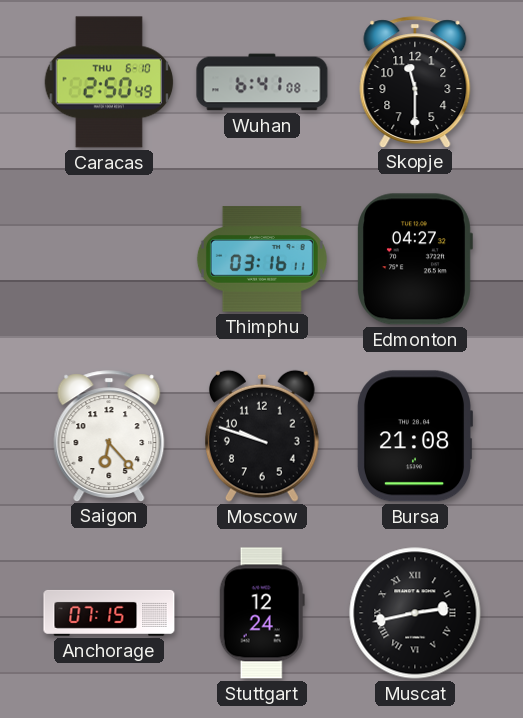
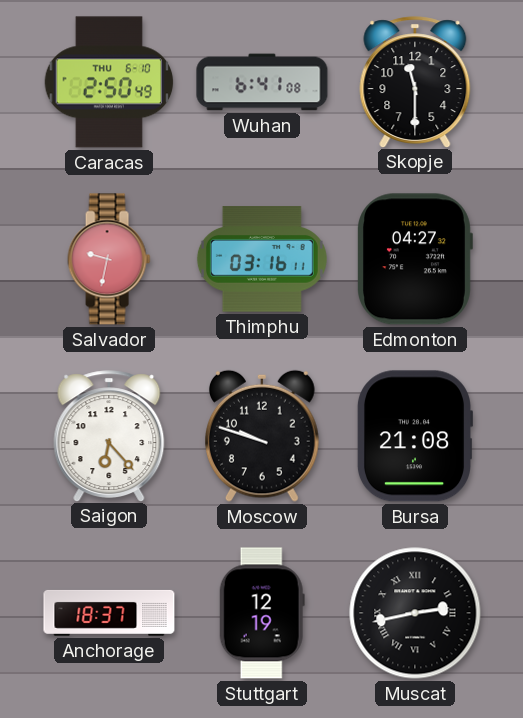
Salvador: none -> 9:32
Anchorage: 07:15 -> 18:37
Stuttgart: 12:24 -> 12:19
